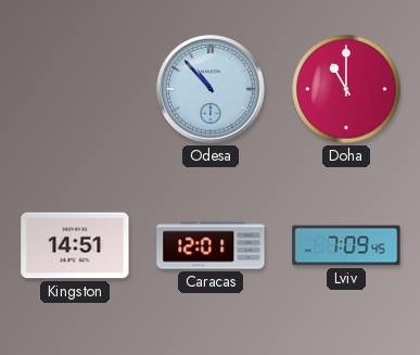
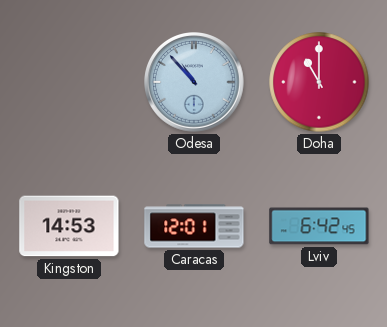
Kingston: 14:51 -> 14:53
Lviv: 7:09 -> 6:42
